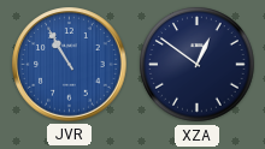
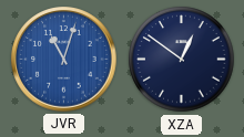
JVR: 10:55 -> 11:03
